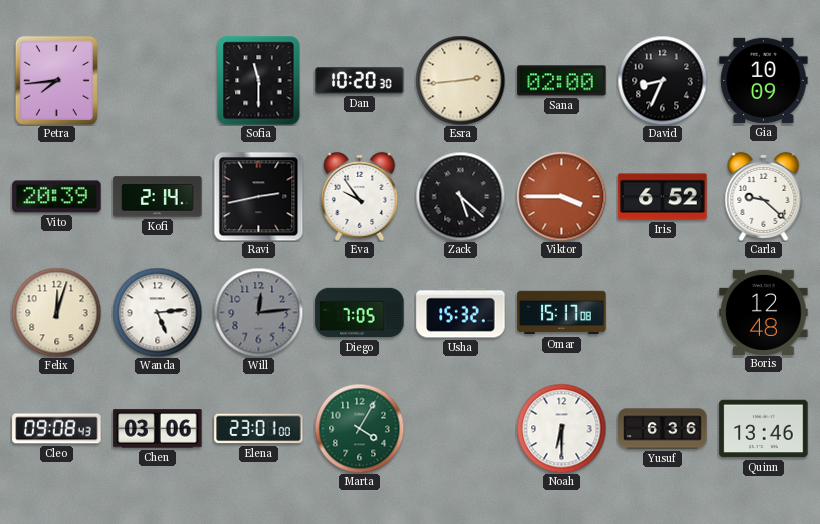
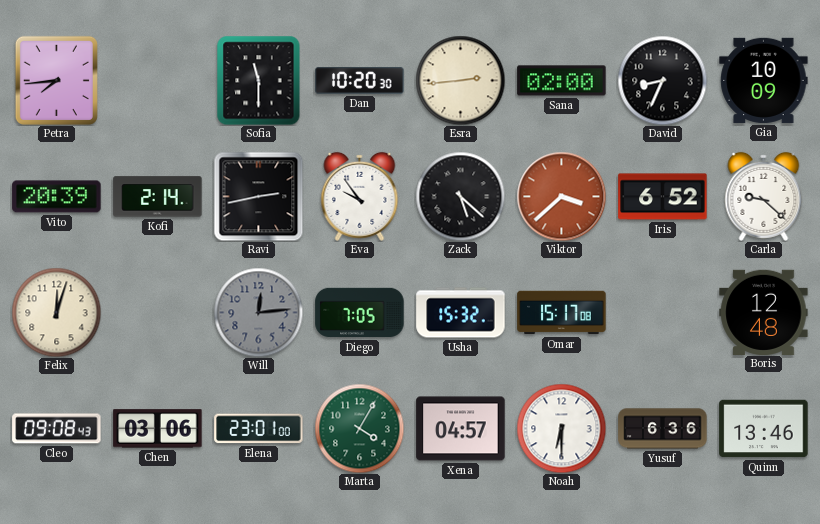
Viktor: 3:45 -> 3:38
Wanda: 5:14 -> none
Xena: none -> 04:57
